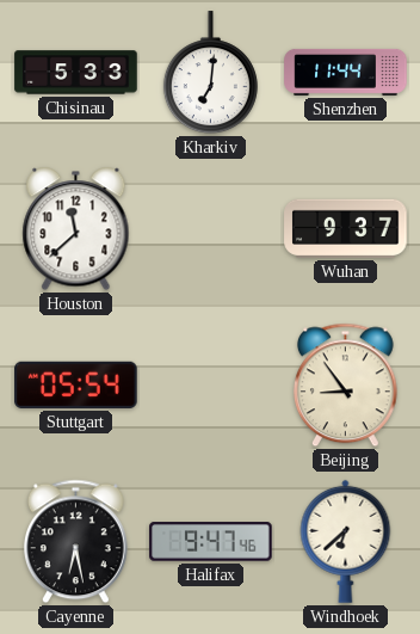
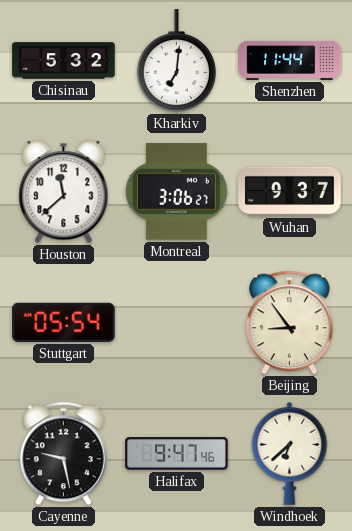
Chisinau: 5:33 -> 5:32
Montreal: none -> 3:06
Cayenne: 6:28 -> 9:28
